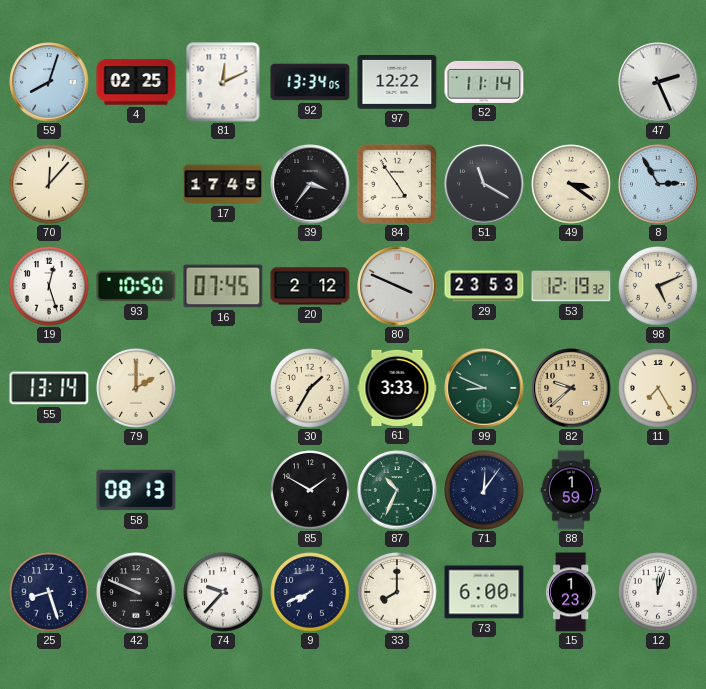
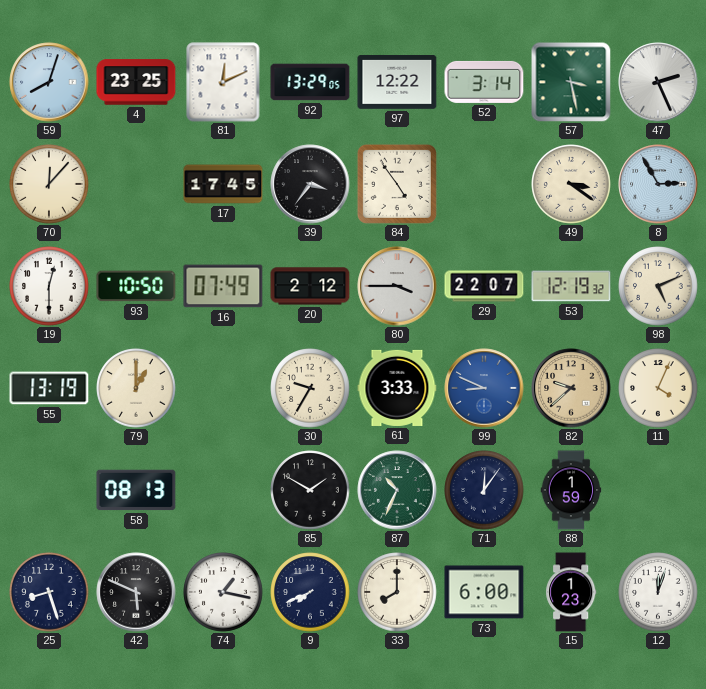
4: 02:25 -> 23:25
92: 13:34 -> 13:29
52: 11:14 -> 3:14
57: none -> 3:28
51: 11:20 -> none
19: 12:27 -> 12:30
16: 07:45 -> 07:49
80: 3:49 -> 3:45
29: 23:53 -> 22:07
55: 13:14 -> 13:19
79: 2:00 -> 1:00
30: 1:35 -> 9:35
99 dial: green -> blue
11: 7:25 -> 4:04
42: 9:49 -> 5:49
74: 9:37 -> 1:17
